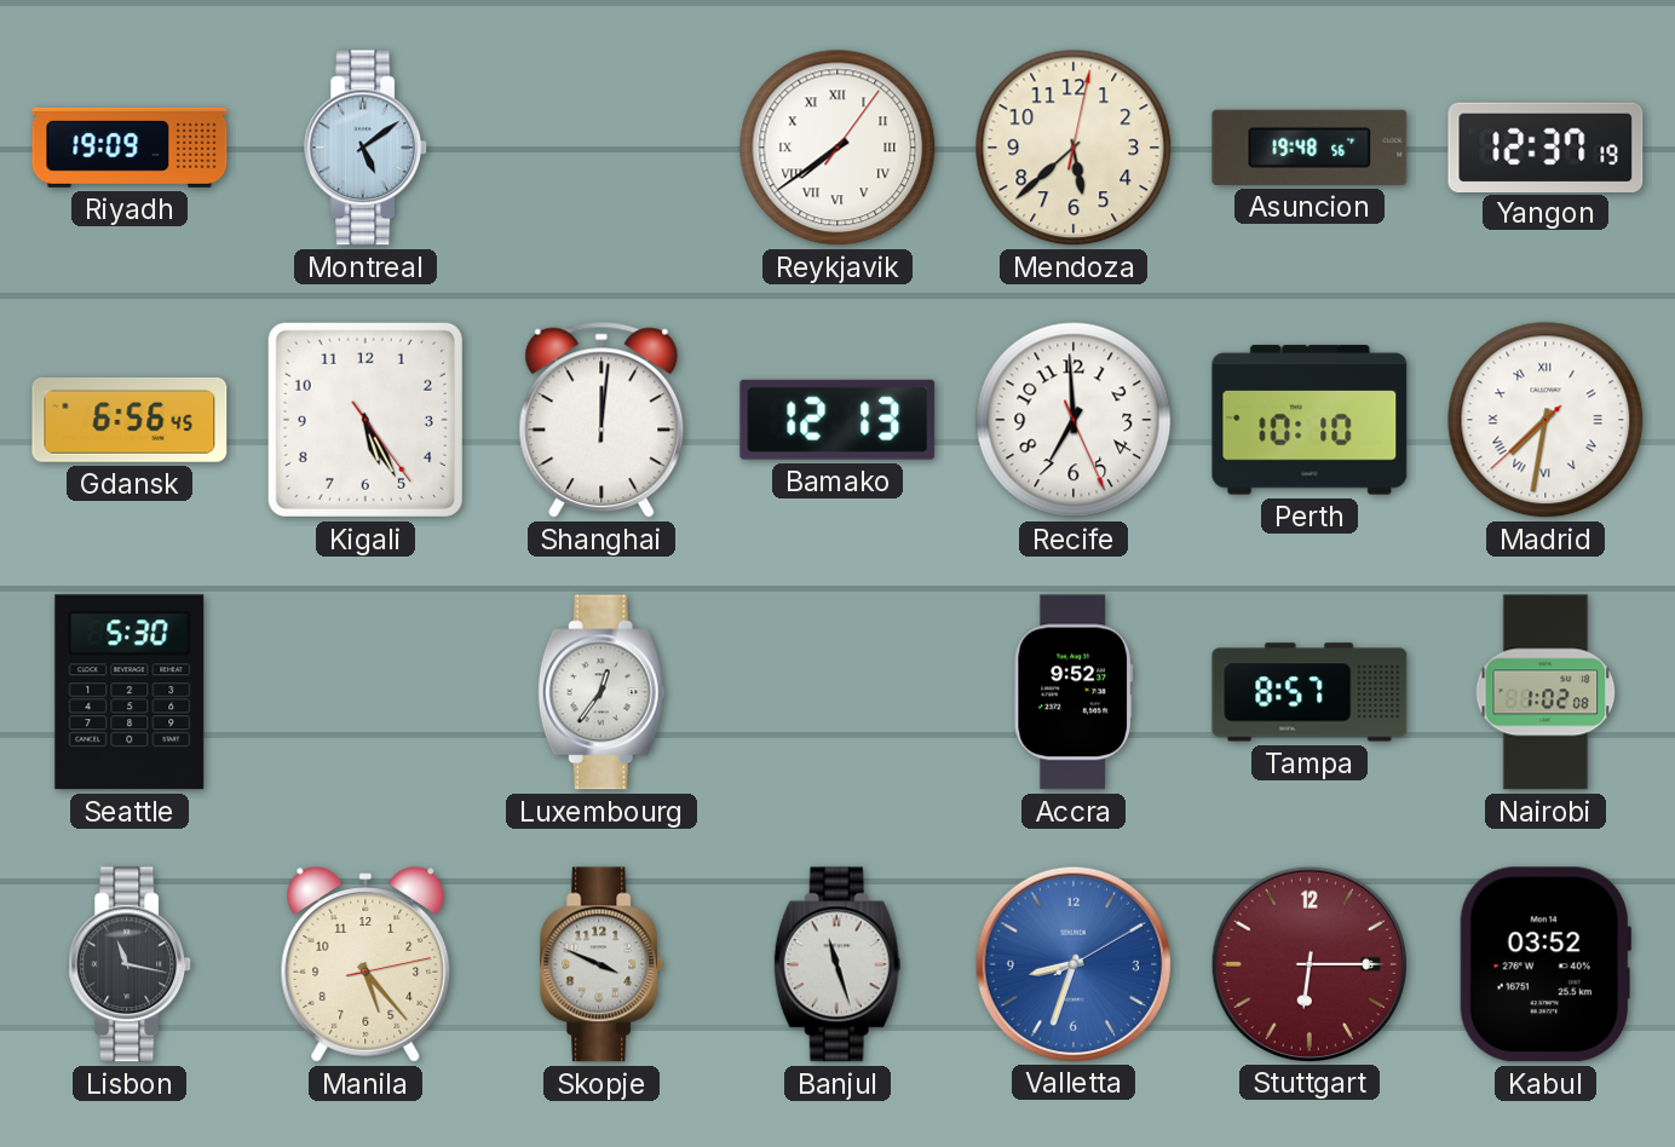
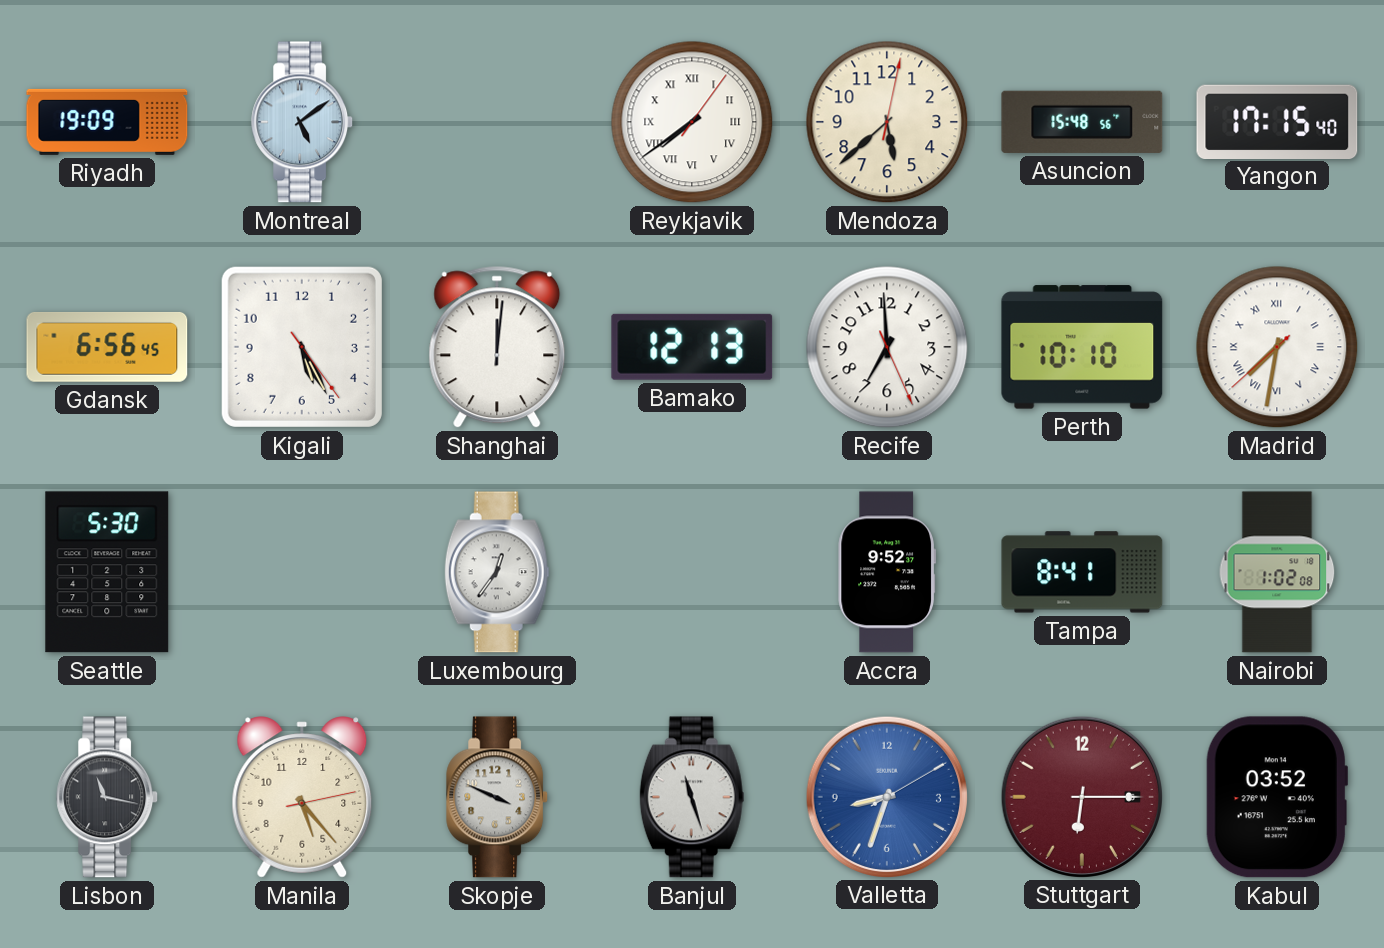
Asuncion: 19:48 -> 15:48
Yangon: 12:37 -> 17:15
Tampa: 8:57 -> 8:41
